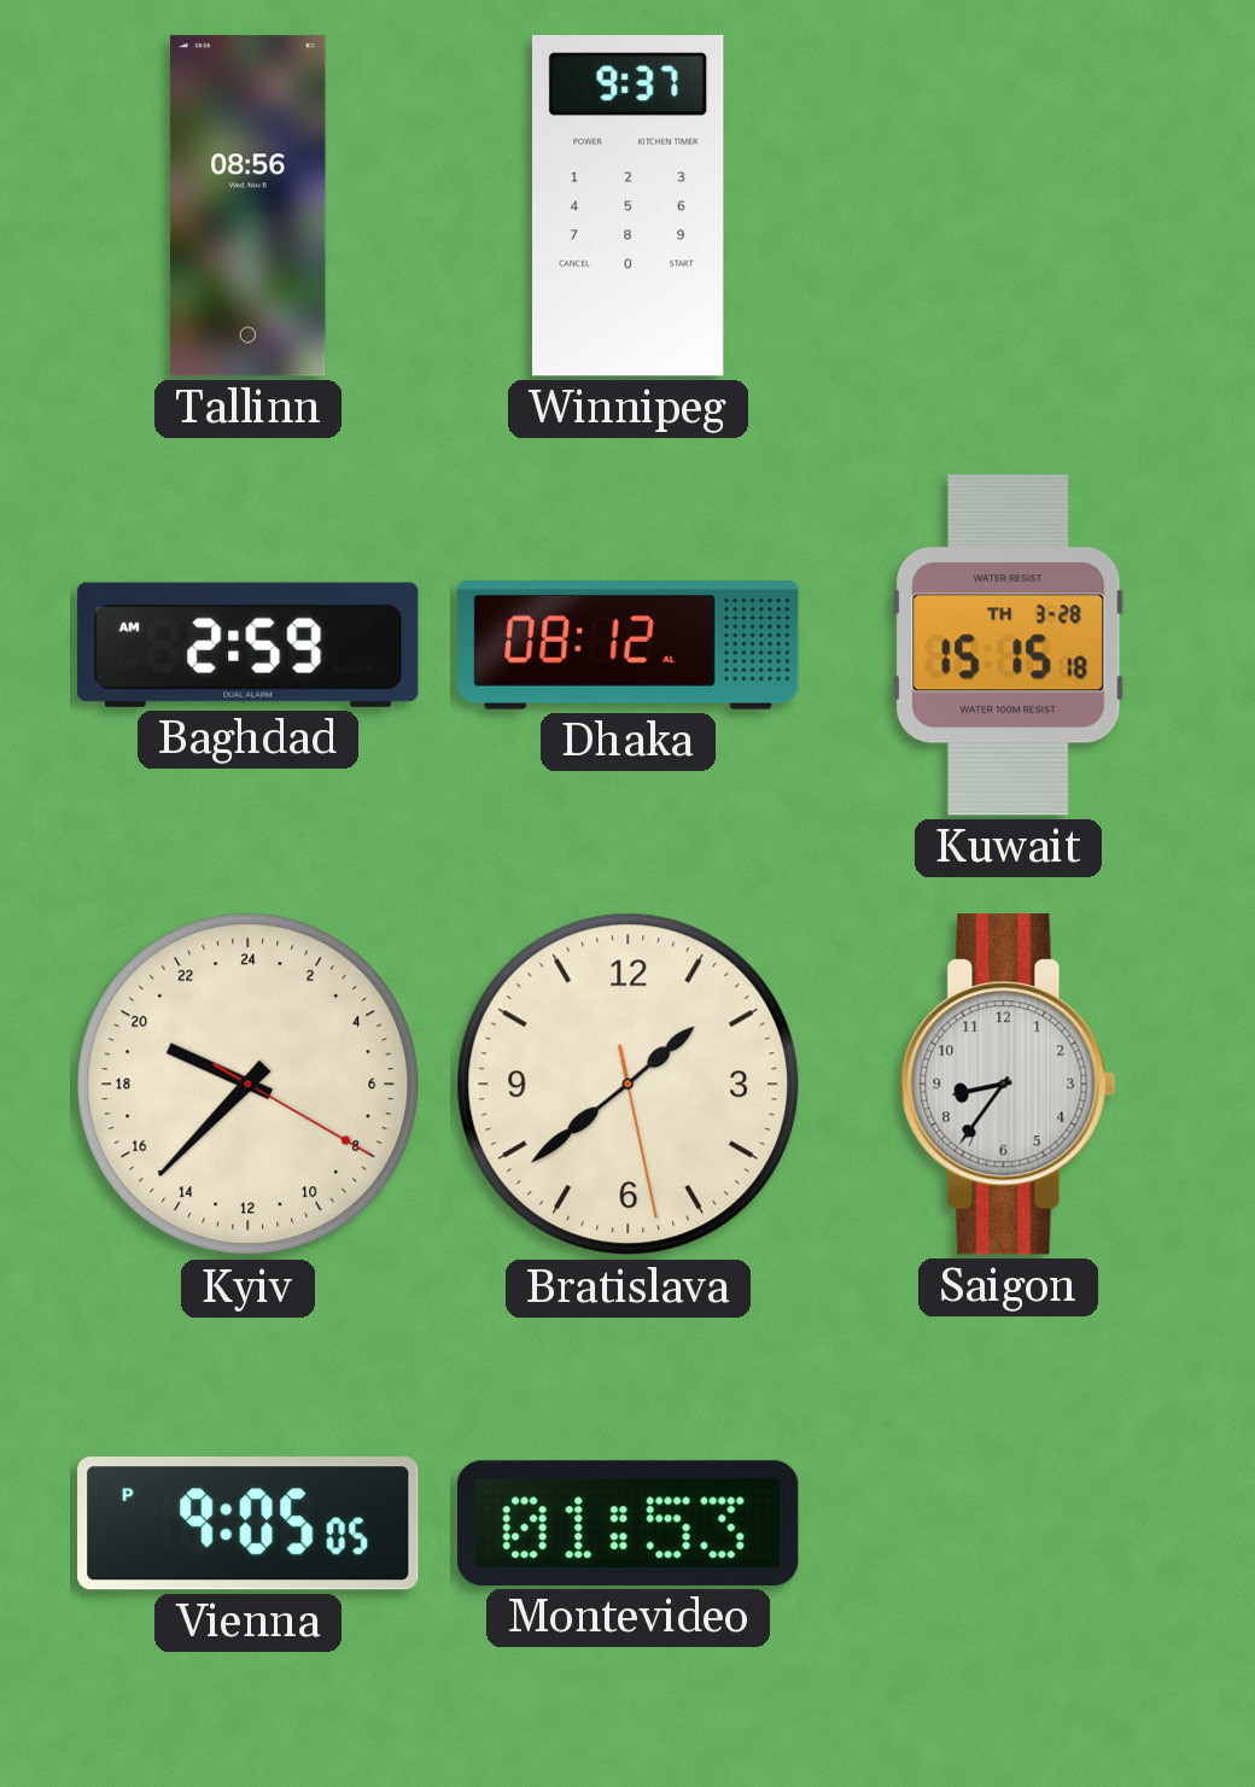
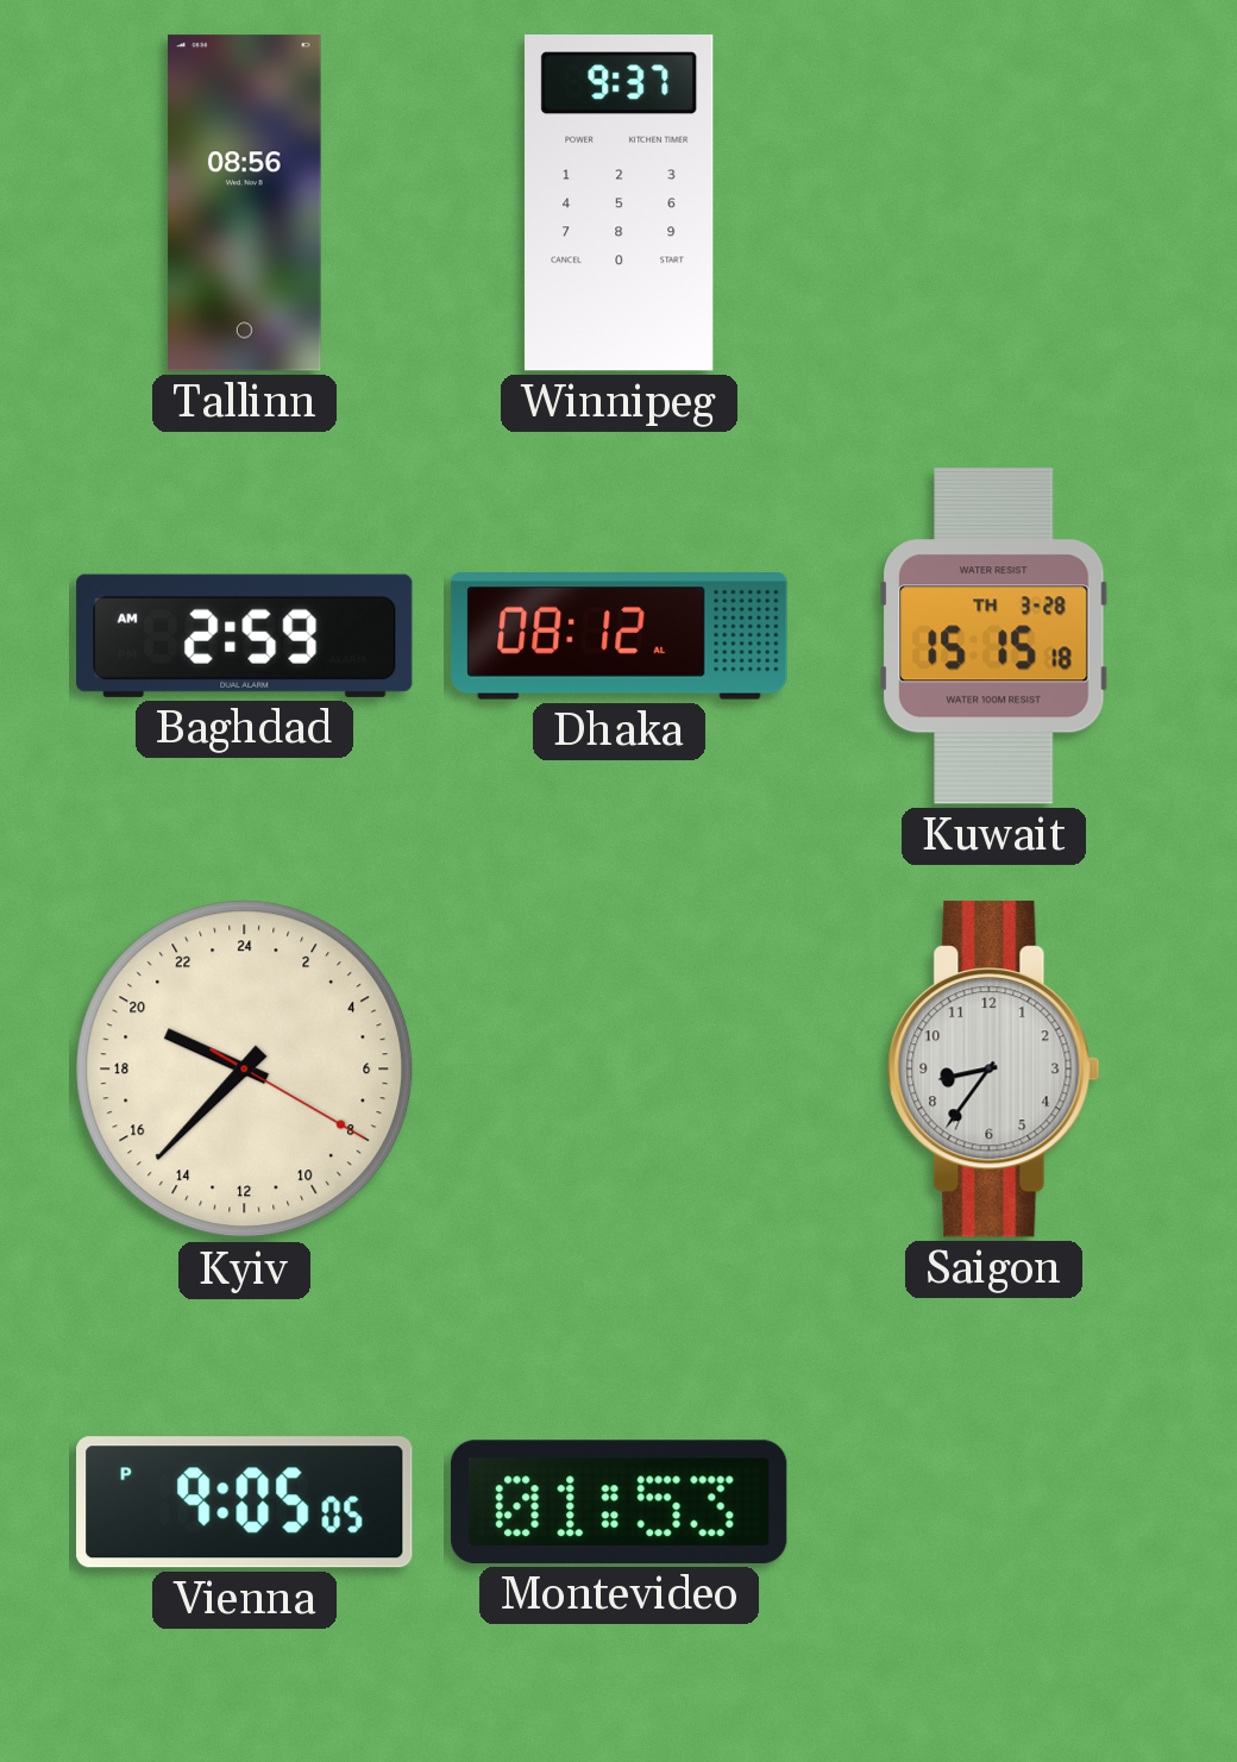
Bratislava: 1:38 -> none
